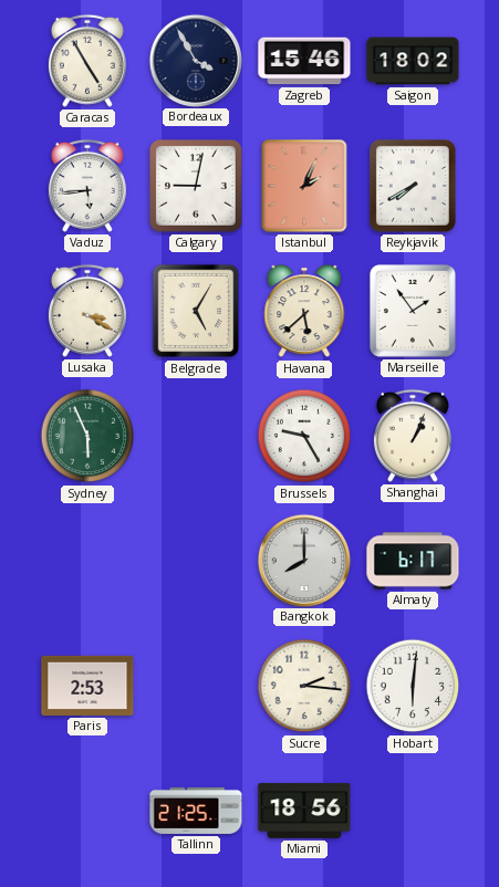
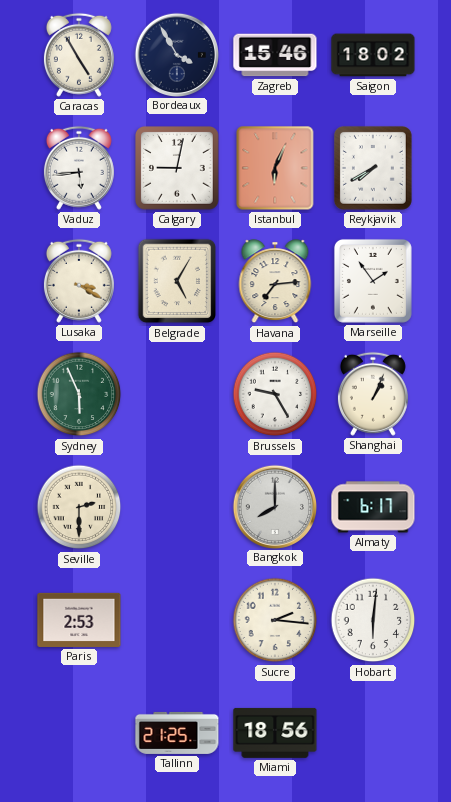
Istanbul: 2:04 -> 6:04
Havana: 5:38 -> 7:14
Seville: none -> 2:30
